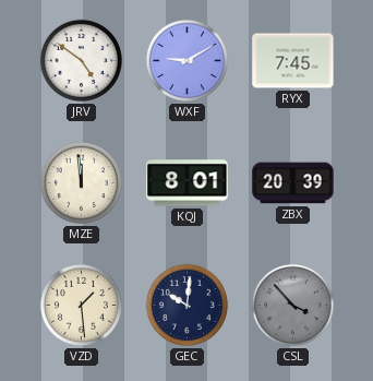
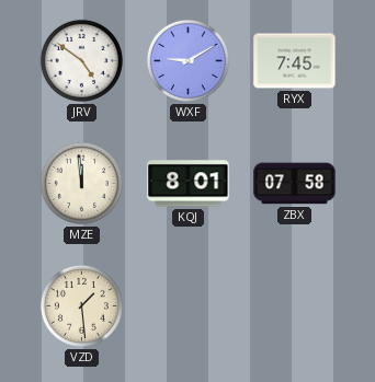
ZBX: 20:39 -> 07:58
GEC: 10:01 -> none
CSL: 3:53 -> none
